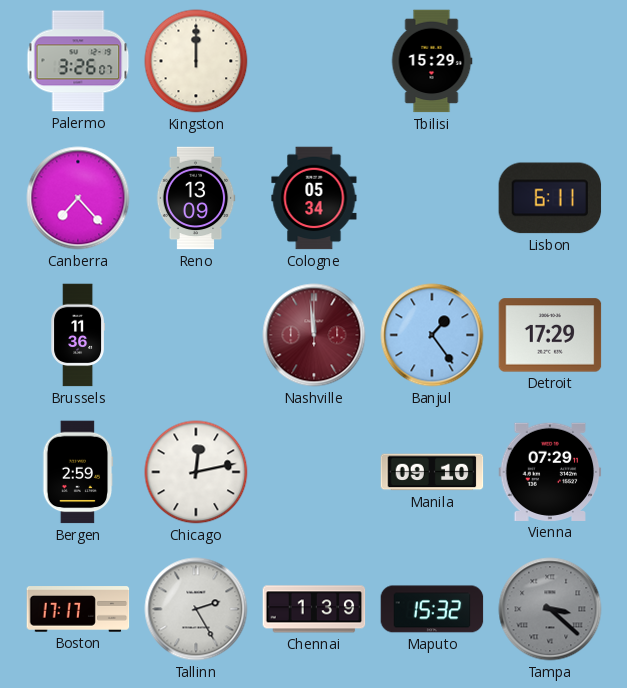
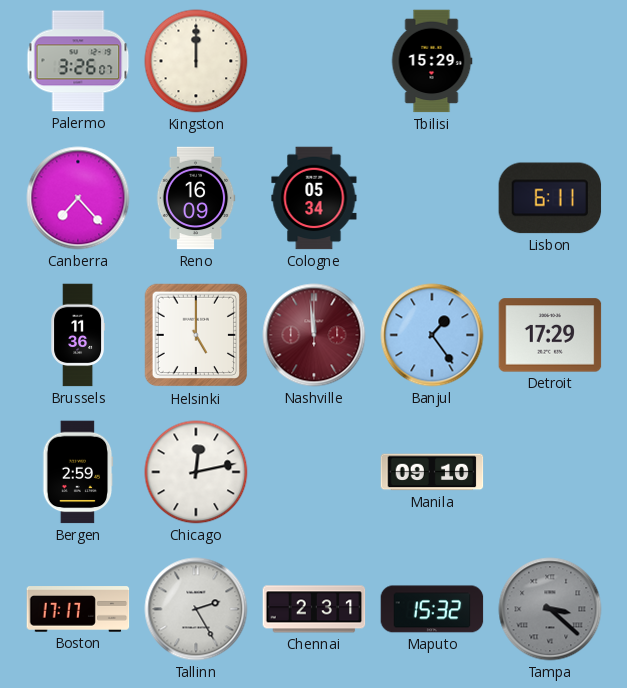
Reno: 13:09 -> 16:09
Helsinki: none -> 5:00
Vienna: 07:29 -> none
Chennai: 1:39 -> 2:31
